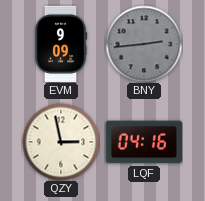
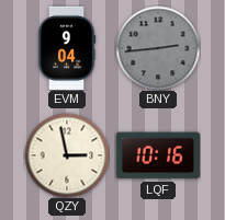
EVM: 9:09 -> 9:04
LQF: 04:16 -> 10:16
